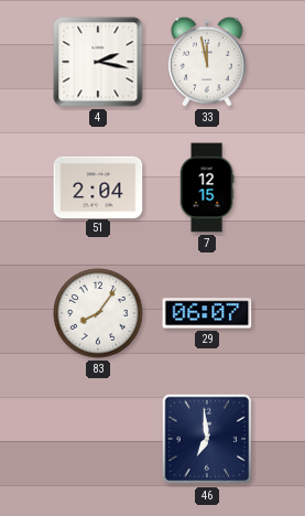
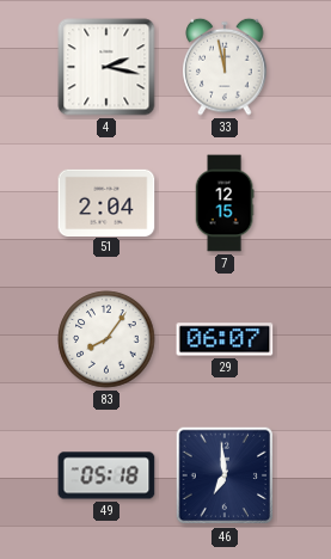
49: none -> 05:18
